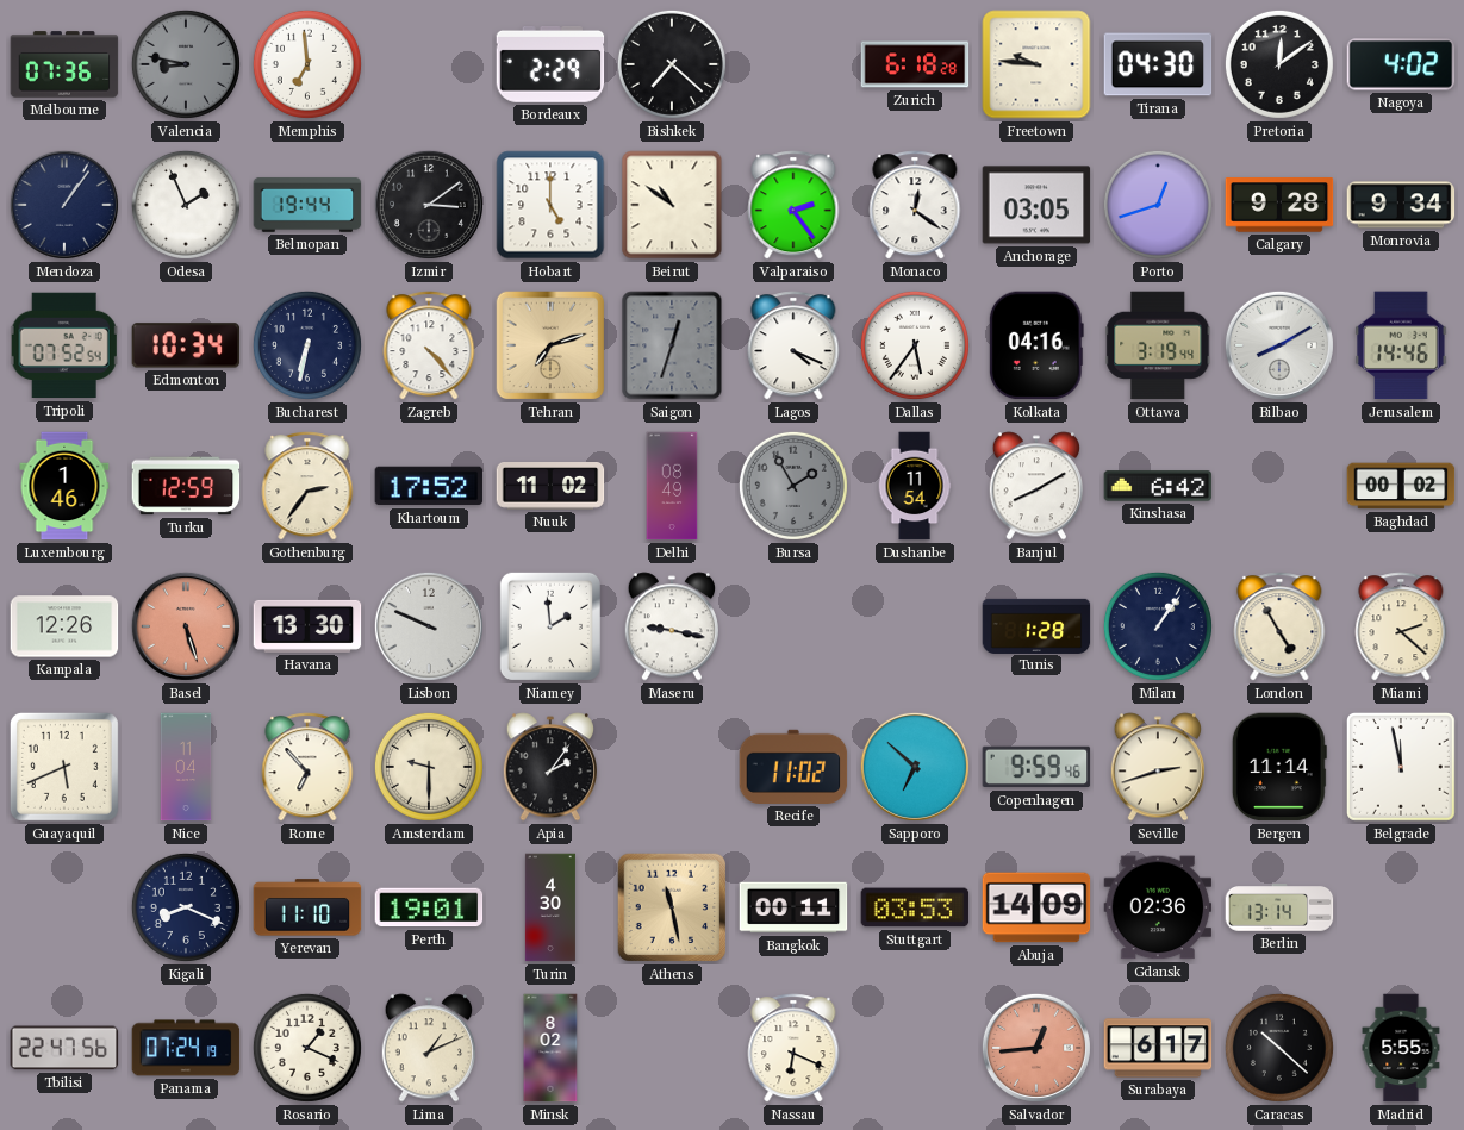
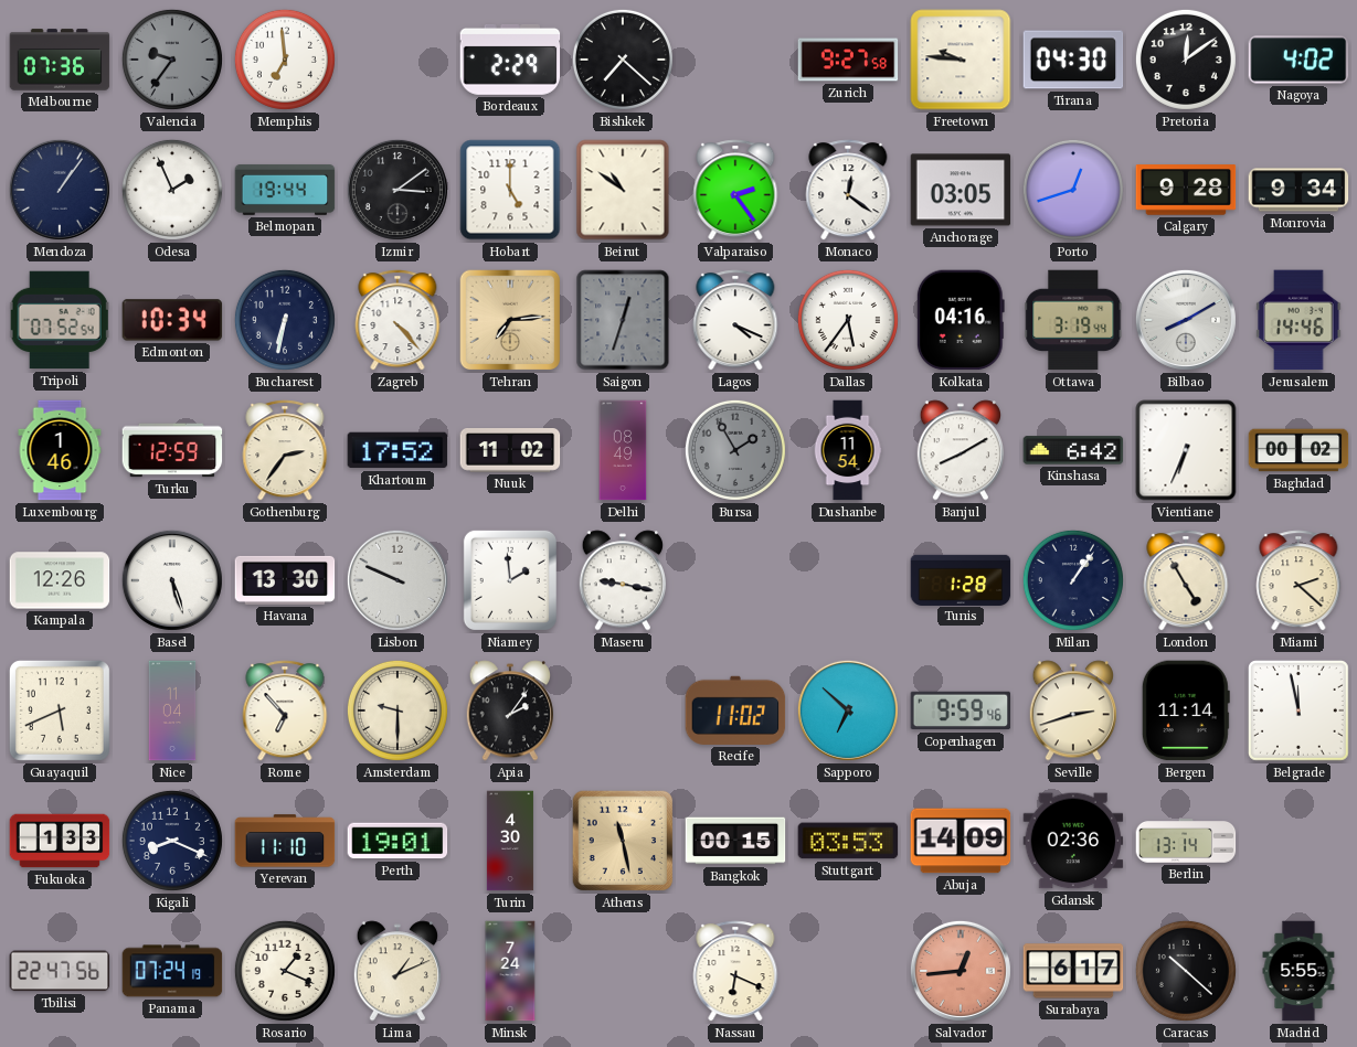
Valencia: 8:47 -> 9:36
Zurich: 6:18 -> 9:27
Tehran: 7:12 -> 7:14
Vientiane: none -> 6:34
Basel dial: salmon -> white
Fukuoka: none -> 1:33
Bangkok: 00:11 -> 00:15
Minsk: 8:02 -> 7:24
